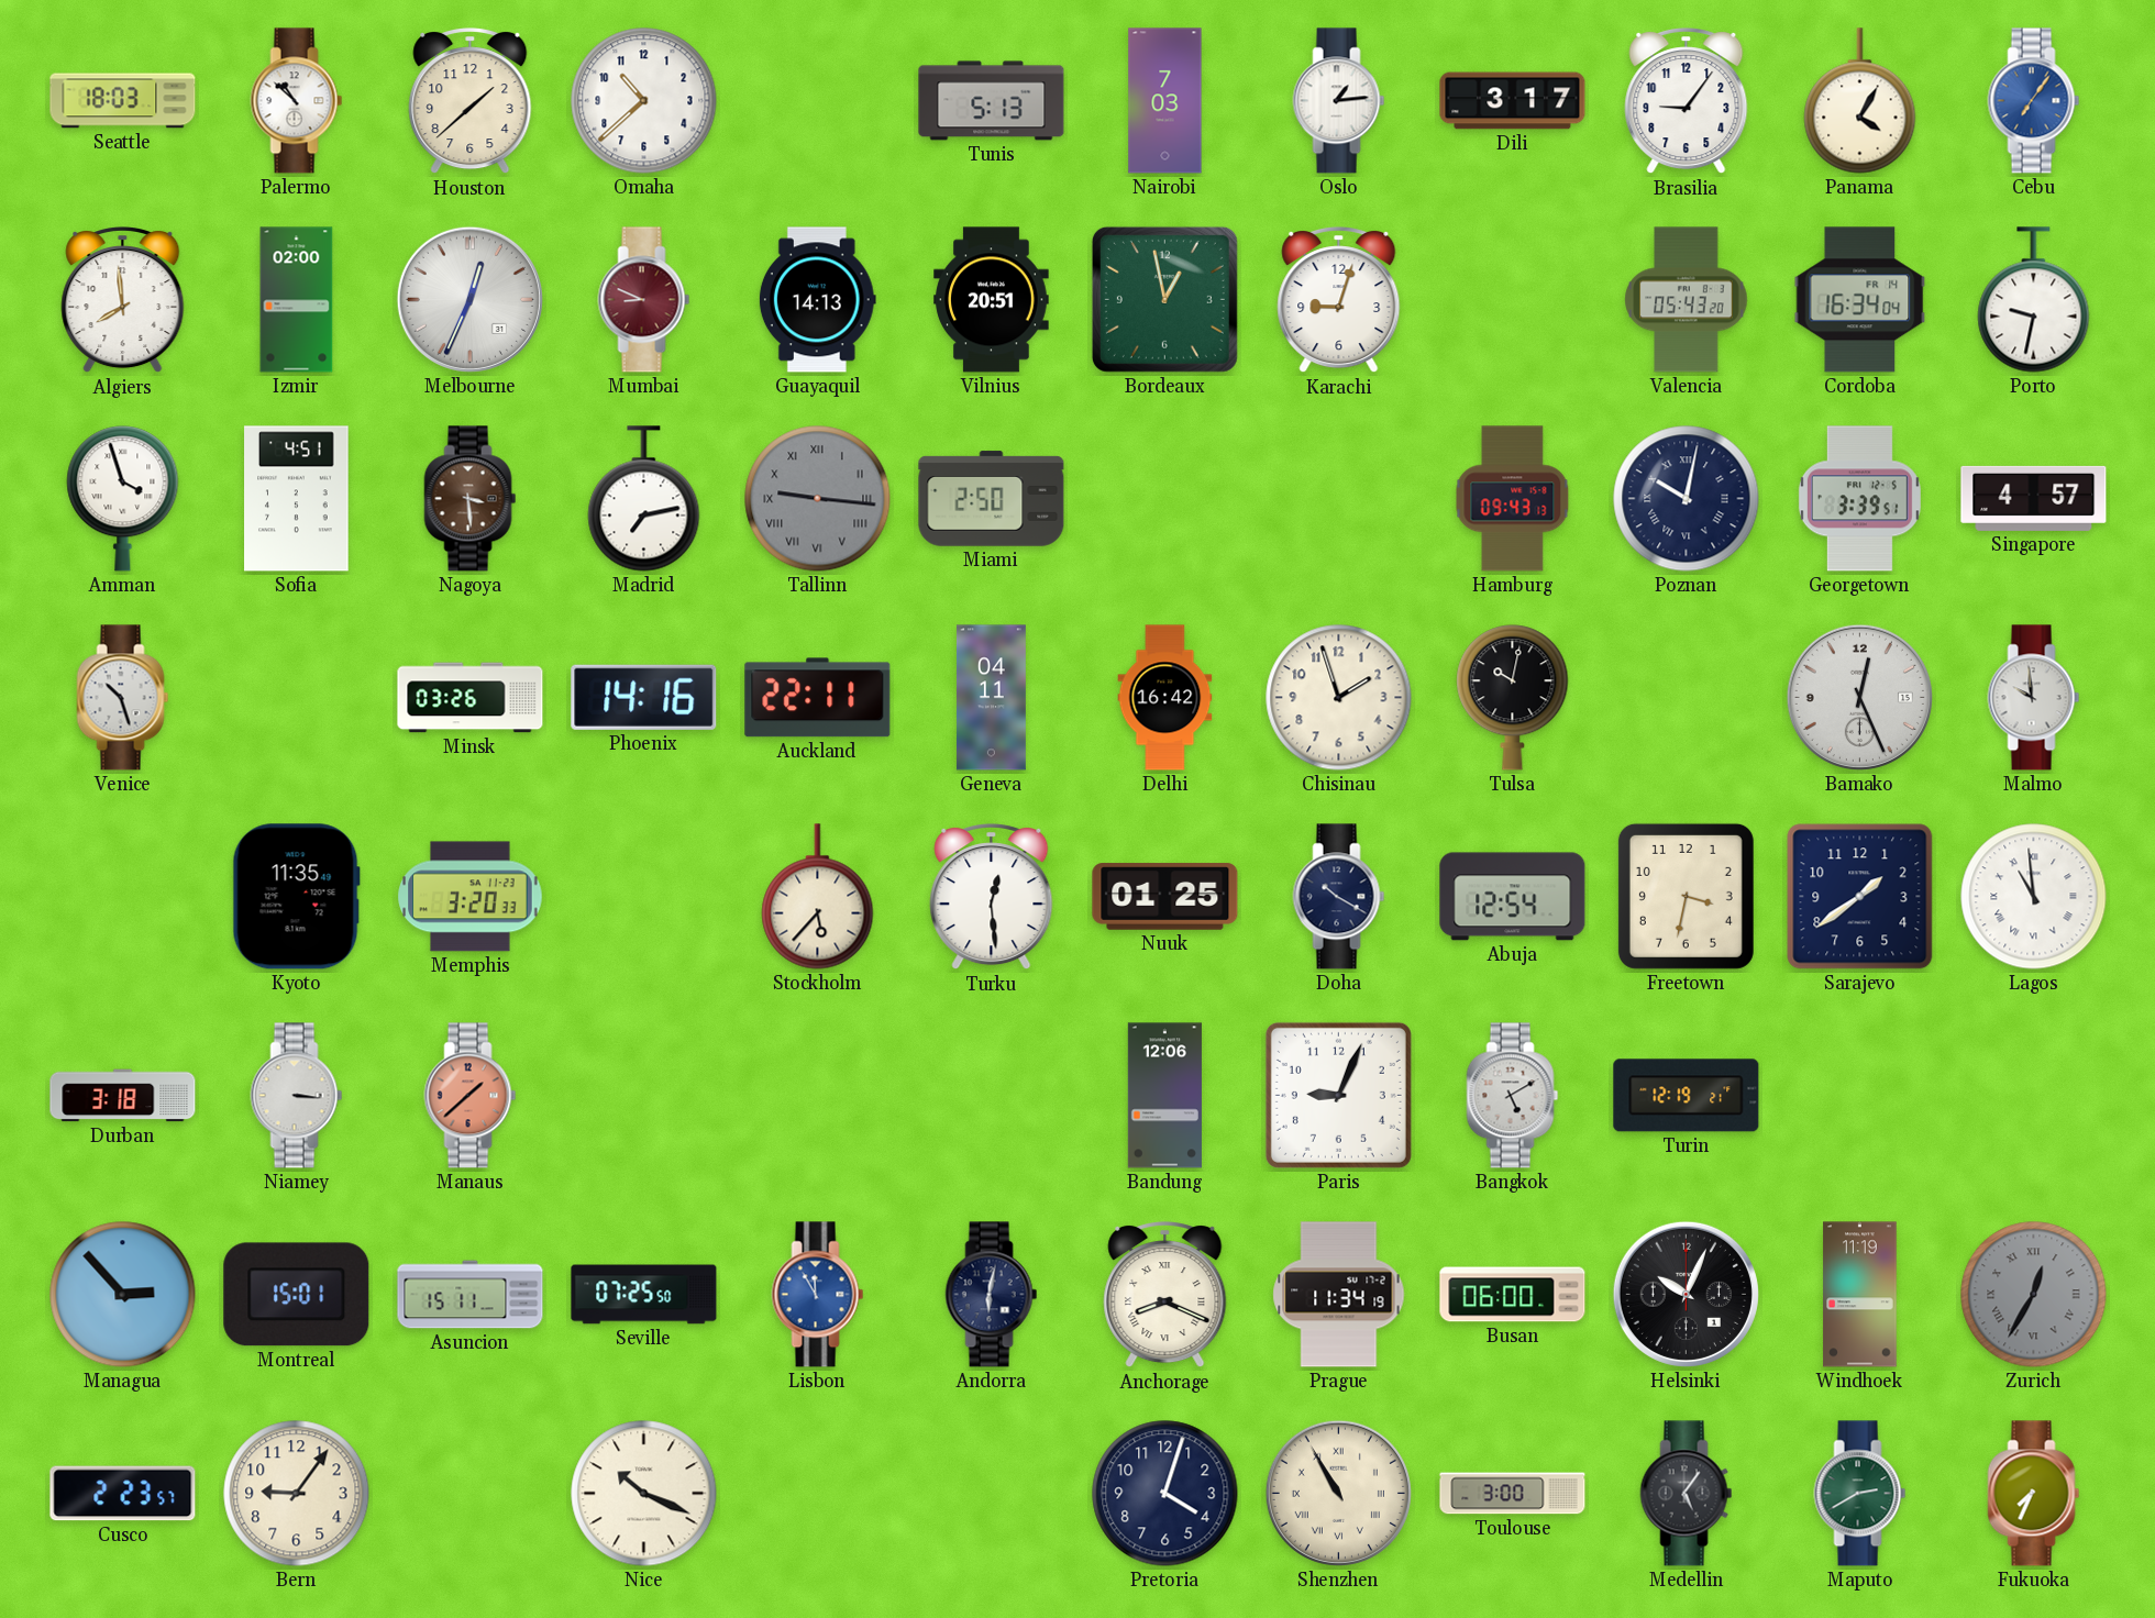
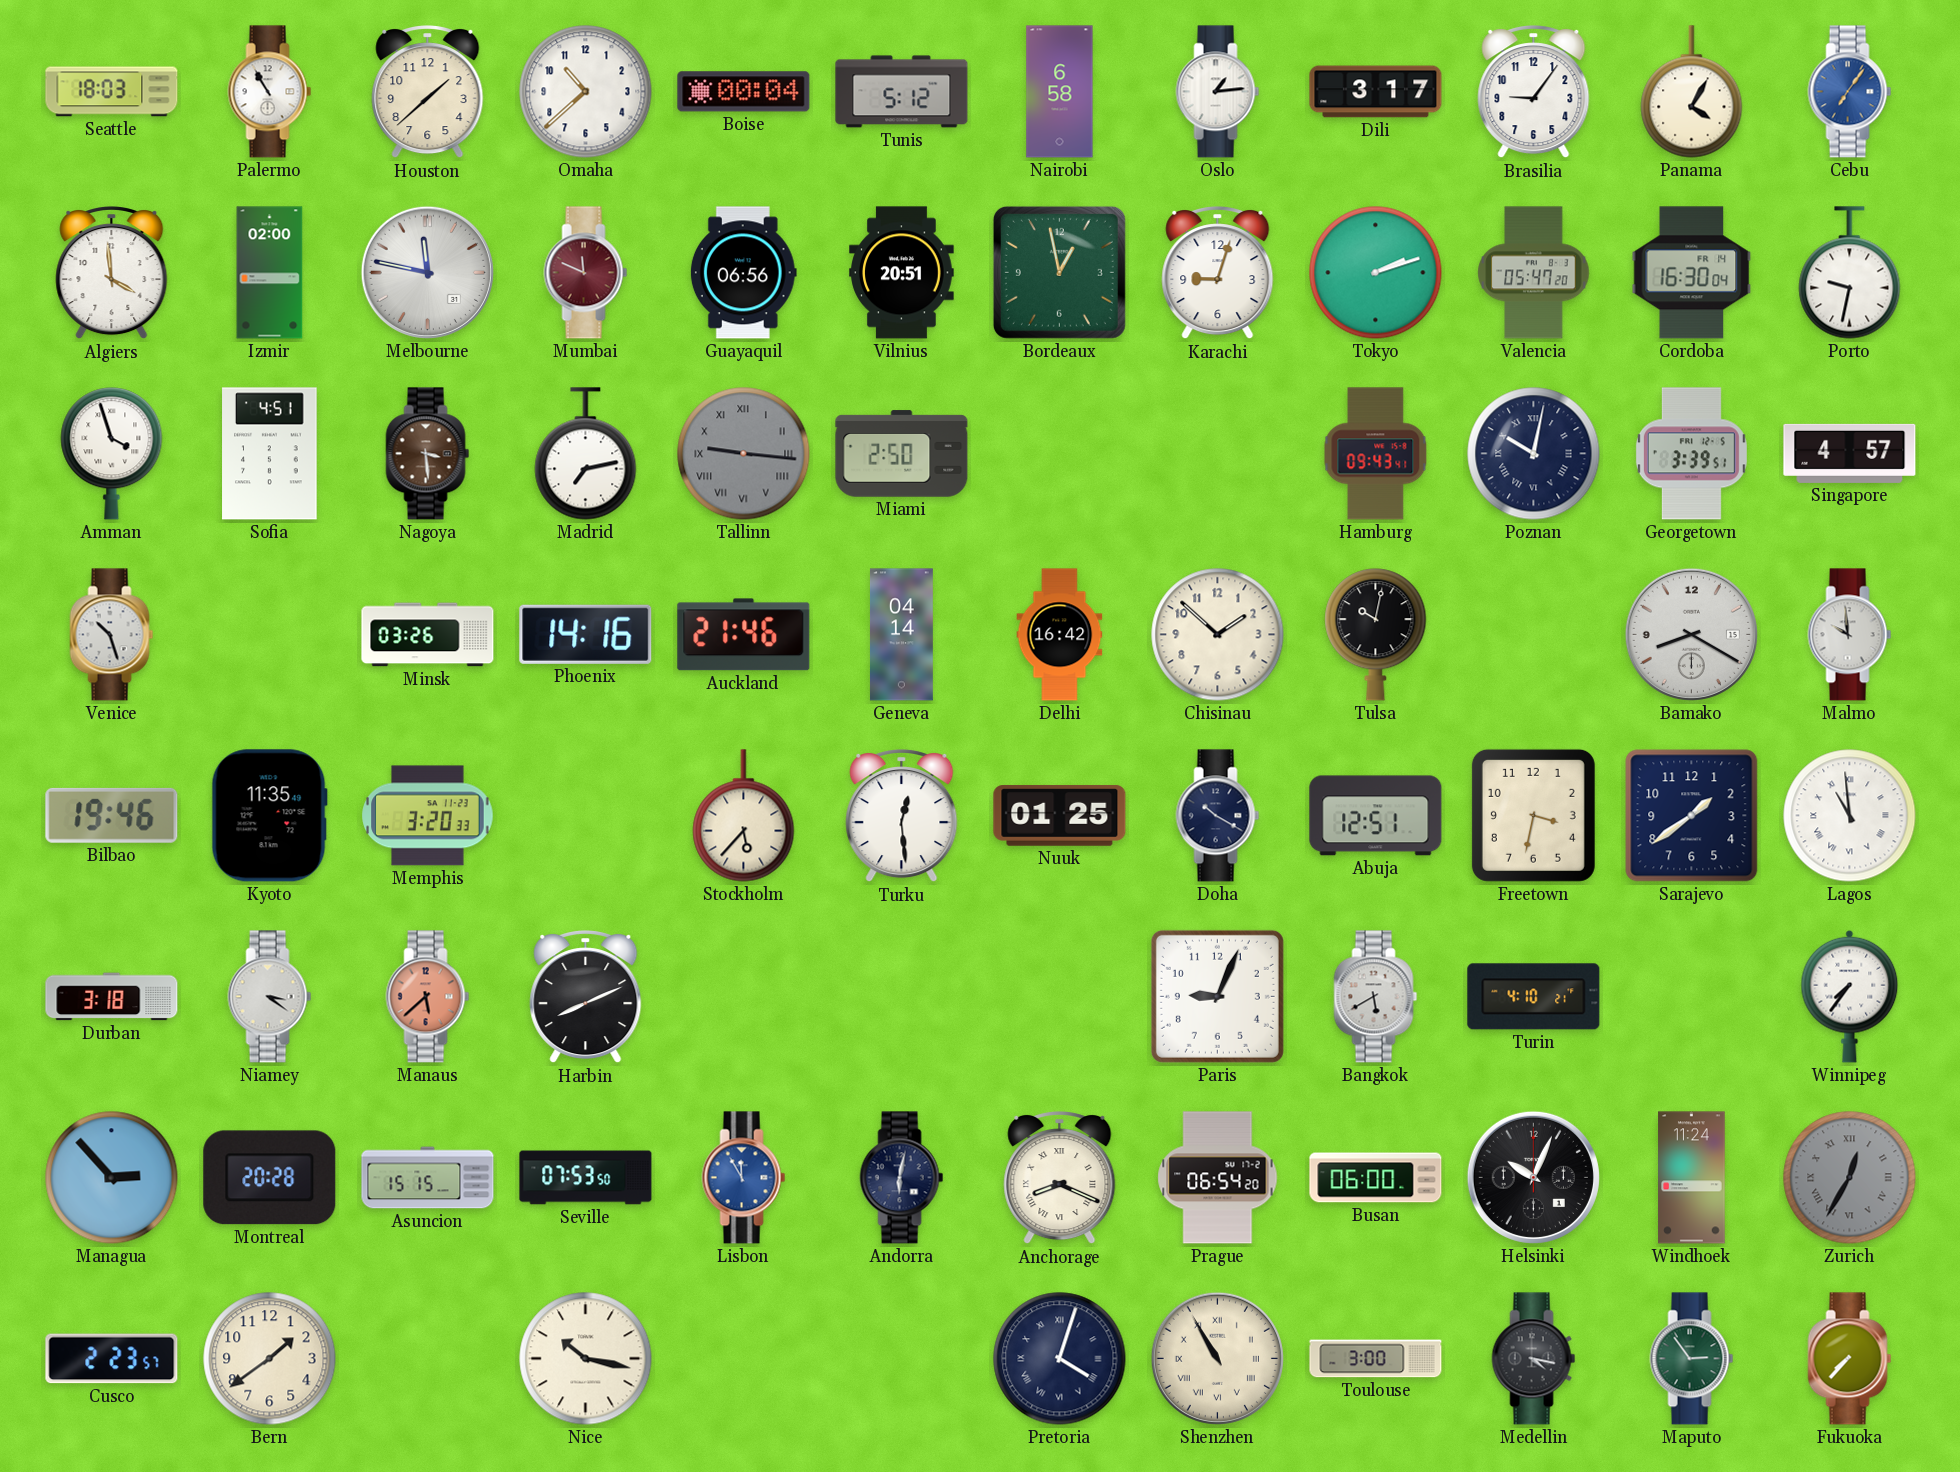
Palermo: 10:52 -> 10:55
Boise: none -> 00:04
Tunis: 5:13 -> 5:12
Nairobi: 7:03 -> 6:58
Algiers: 7:59 -> 3:59
Melbourne: 12:34 -> 11:47
Mumbai: 8:49 -> 11:49
Guayaquil: 14:13 -> 06:56
Tokyo: none -> 2:12
Valencia: 05:43 -> 05:47
Cordoba: 16:34 -> 16:30
Hamburg: 09:43:13 -> 09:43:41
Auckland: 22:11 -> 21:46
Geneva: 04:11 -> 04:14
Chisinau: 1:57 -> 1:52
Bamako: 12:26 -> 8:20
Bilbao: none -> 19:46
Abuja: 12:54 -> 12:51
Niamey: 3:16 -> 3:21
Manaus: 1:38 -> 5:38
Harbin: none -> 8:11
Bandung: 12:06 -> none
Bangkok: 5:10 -> 5:40
Turin: 12:19 -> 4:10
Winnipeg: none -> 7:36
Montreal: 15:01 -> 20:28
Asuncion: 15:11 -> 15:15
Seville: 07:25 -> 07:53
Prague: 11:34 -> 06:54
Windhoek: 11:19 -> 11:24
Bern: 9:06 -> 1:39
Nice: 10:19 -> 10:17
Pretoria numerals: Arabic -> Roman
Medellin: 5:06 -> 4:17
Maputo: 2:40 -> 2:54
Fukuoka: 7:34 -> 7:37
